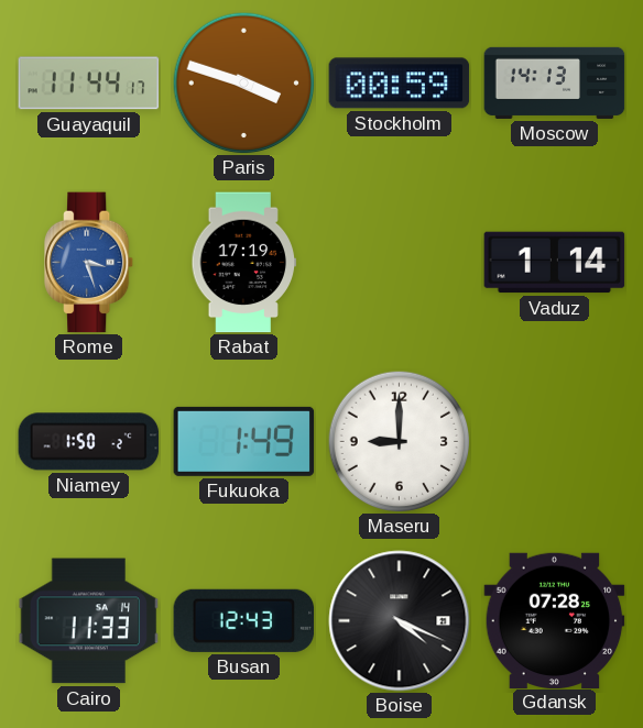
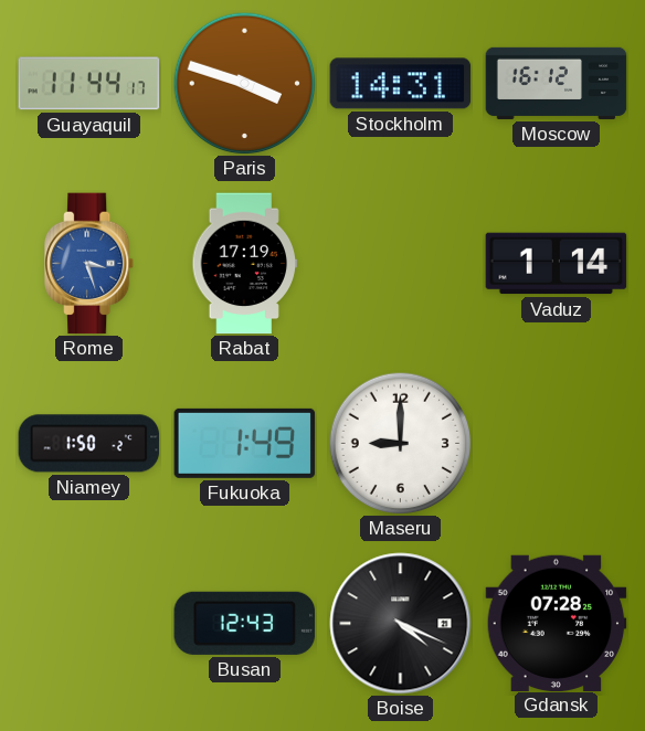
Stockholm: 00:59 -> 14:31
Moscow: 14:13 -> 16:12
Cairo: 11:33 -> none
